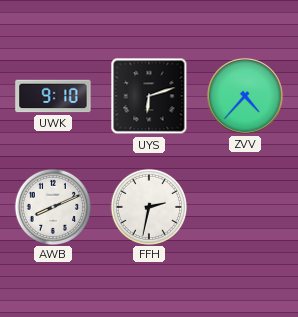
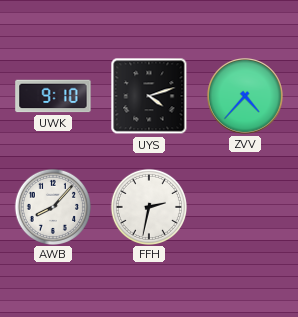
UYS: 6:12 -> 4:12
AWB: 8:11 -> 8:07
